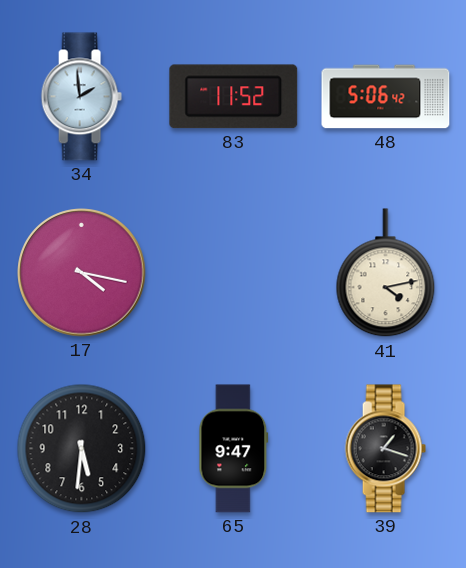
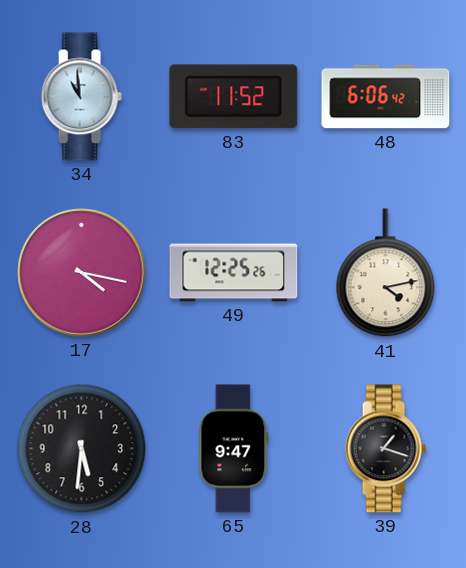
34: 1:59 -> 10:59
48: 5:06 -> 6:06
49: none -> 12:25
